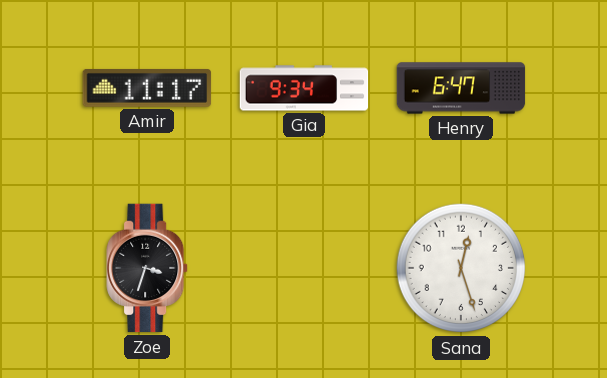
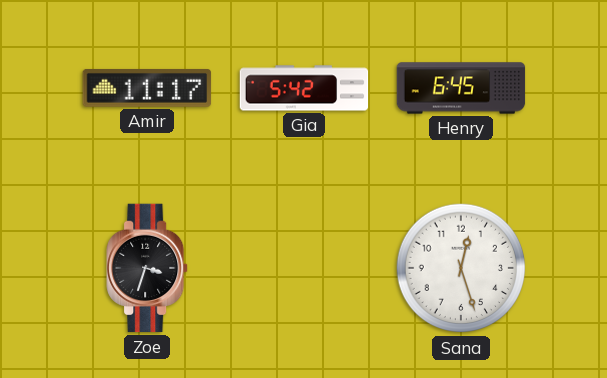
Gia: 9:34 -> 5:42
Henry: 6:47 -> 6:45
